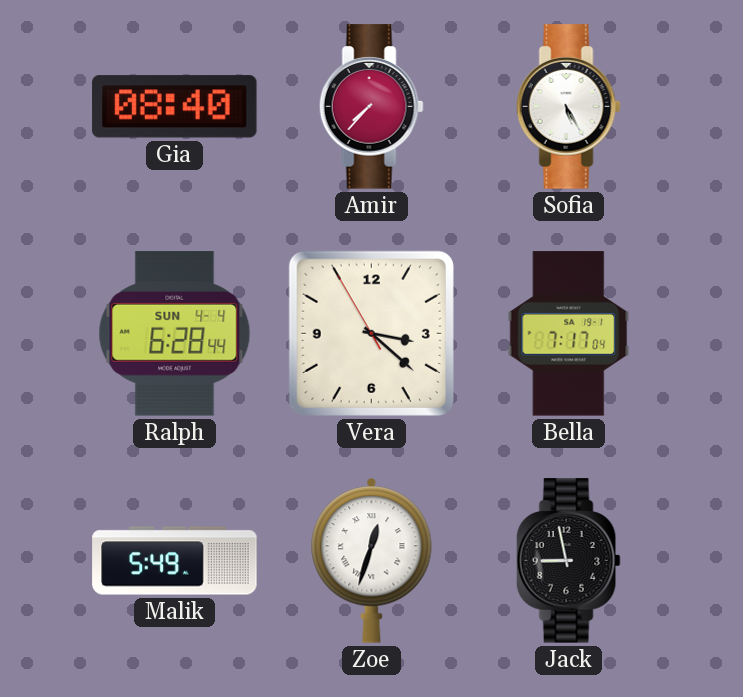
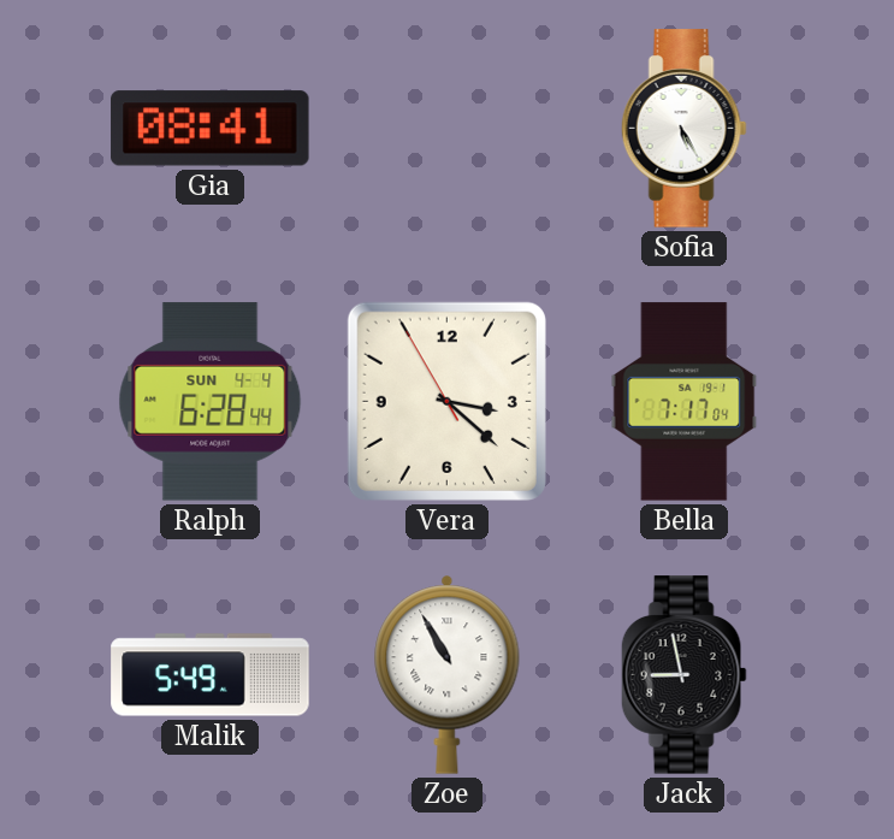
Gia: 08:40 -> 08:41
Amir: 7:37 -> none
Zoe: 12:33 -> 10:55
